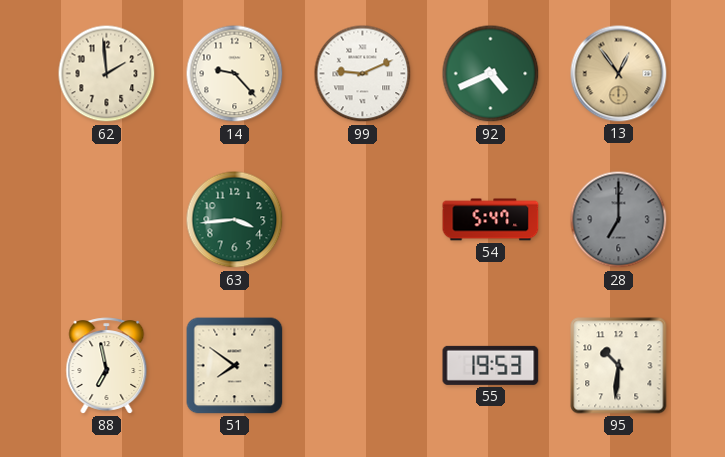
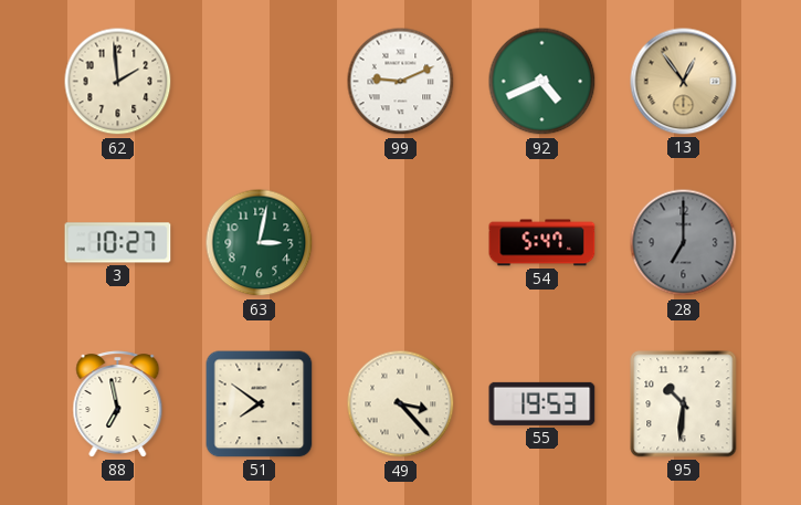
14: 9:23 -> none
3: none -> 10:27
63: 3:44 -> 3:02
49: none -> 3:23
